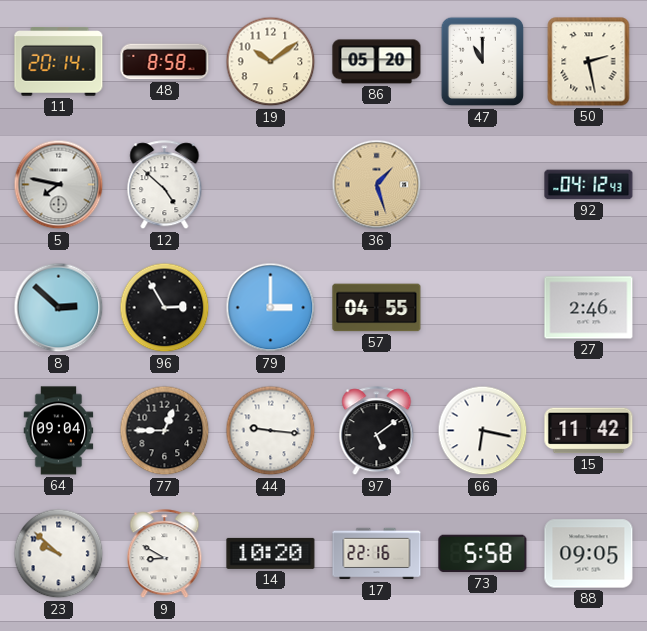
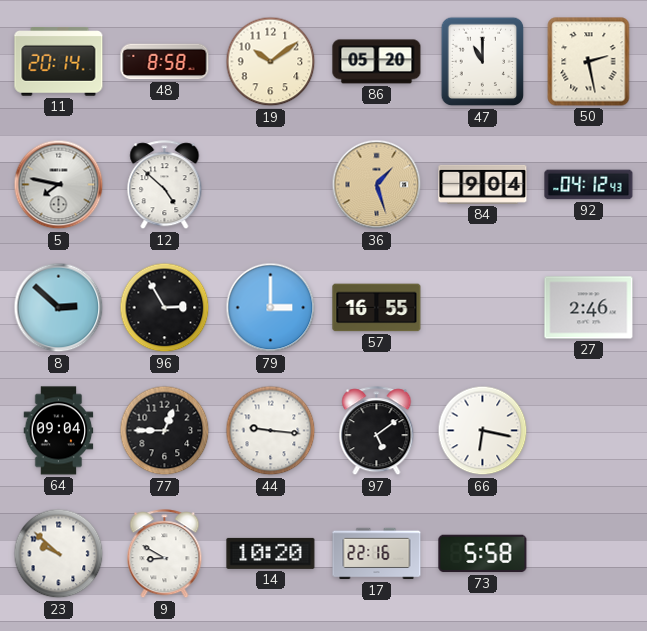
84: none -> 9:04
57: 04:55 -> 16:55
15: 11:42 -> none
88: 09:05 -> none
